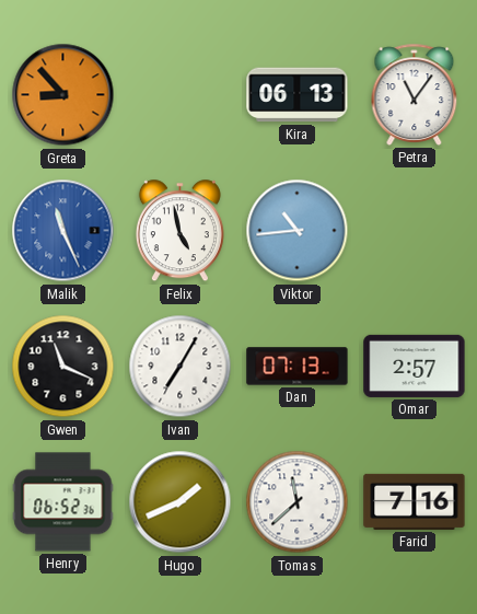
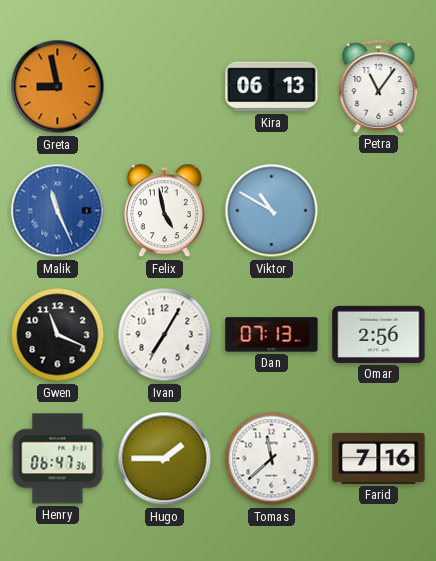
Greta: 8:53 -> 8:58
Viktor: 10:44 -> 10:50
Omar: 2:57 -> 2:56
Henry: 06:52 -> 06:47
Hugo: 1:41 -> 1:45
